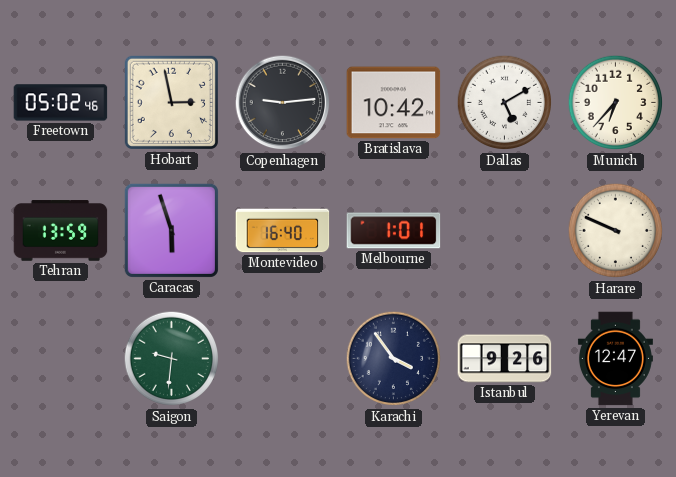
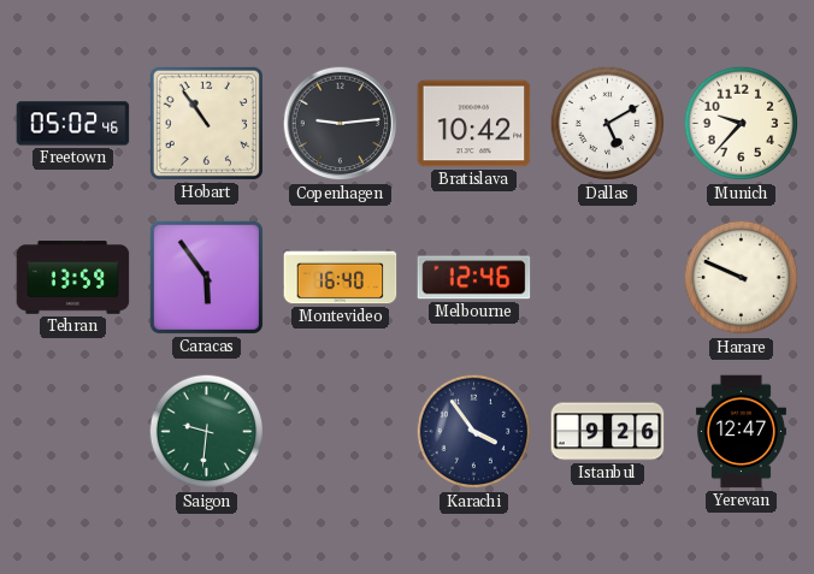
Hobart: 2:58 -> 10:54
Munich: 6:37 -> 9:37
Caracas: 5:57 -> 5:54
Melbourne: 1:01 -> 12:46
